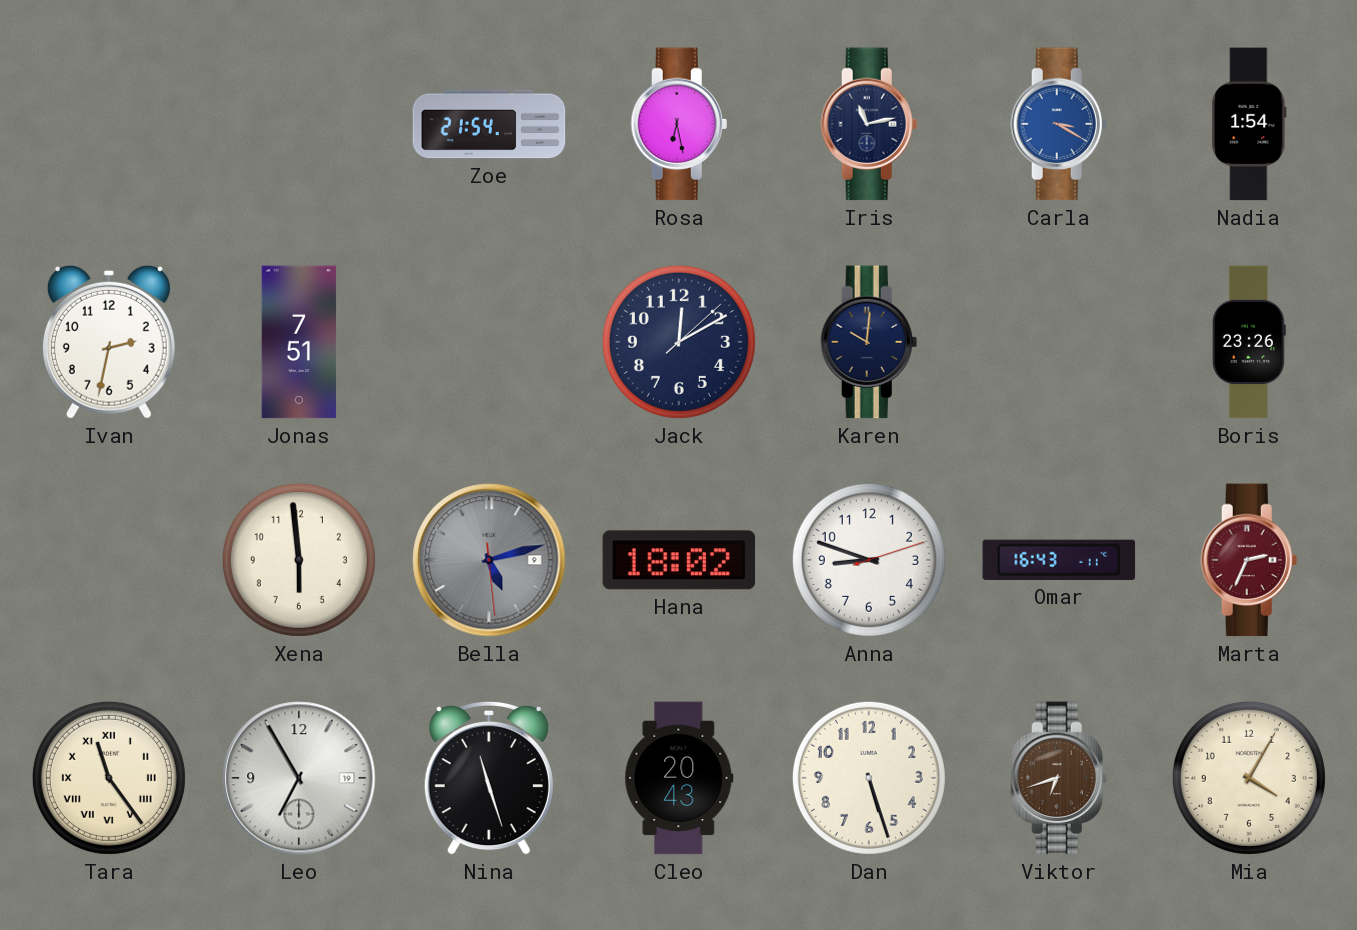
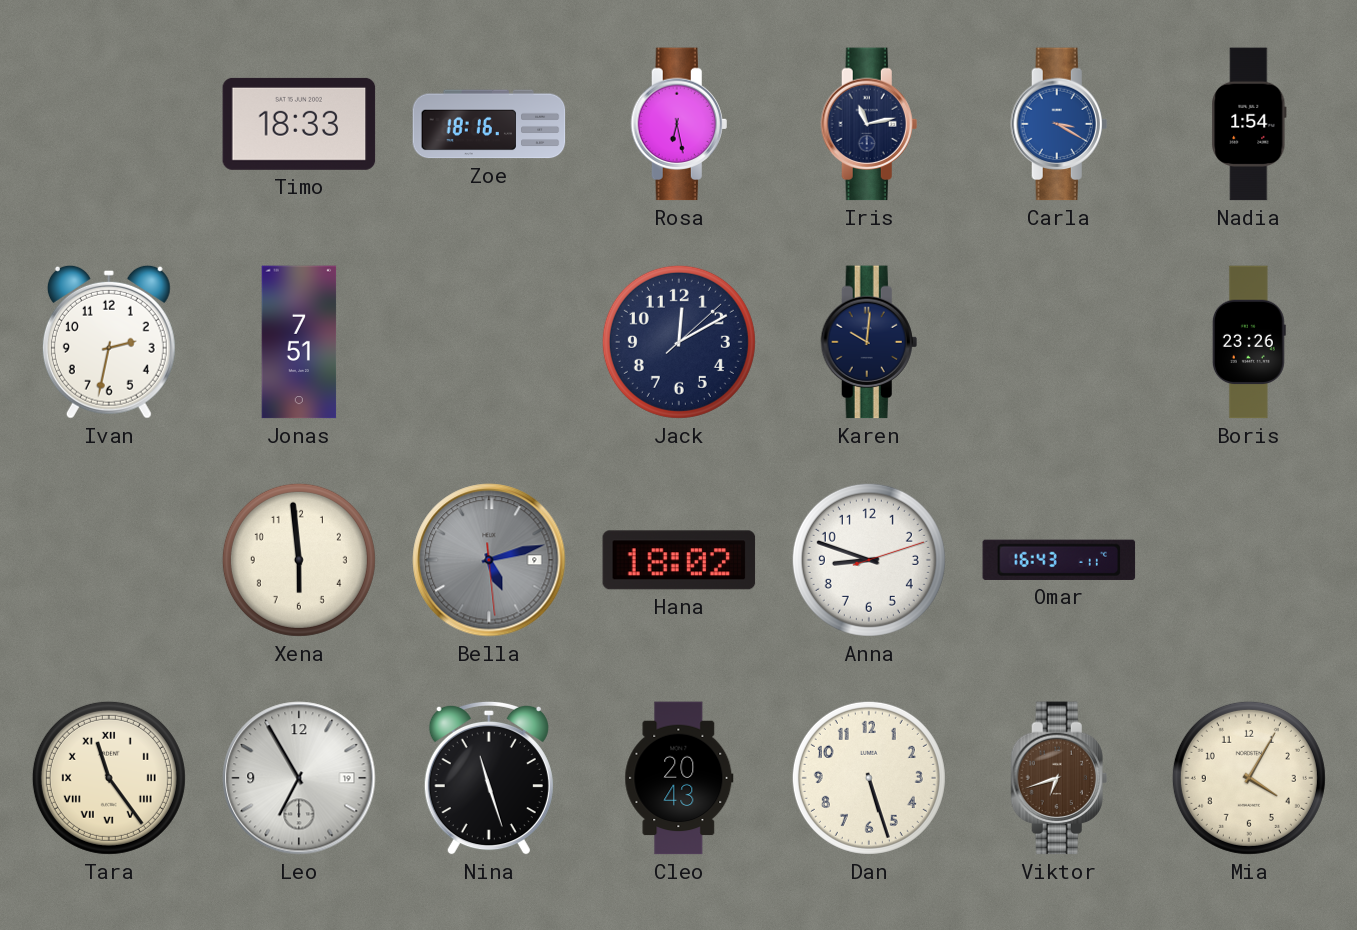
Timo: none -> 18:33
Zoe: 21:54 -> 18:16
Marta: 2:34 -> none
